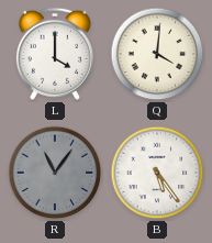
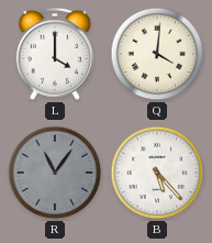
B: 5:24 -> 5:23
